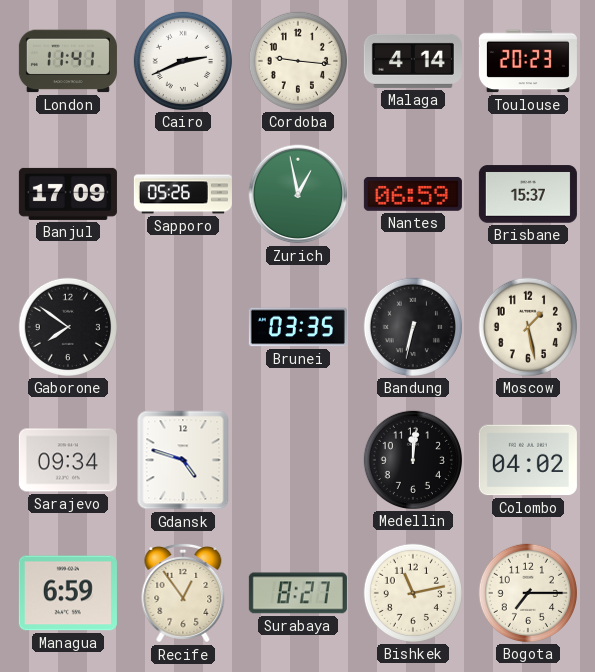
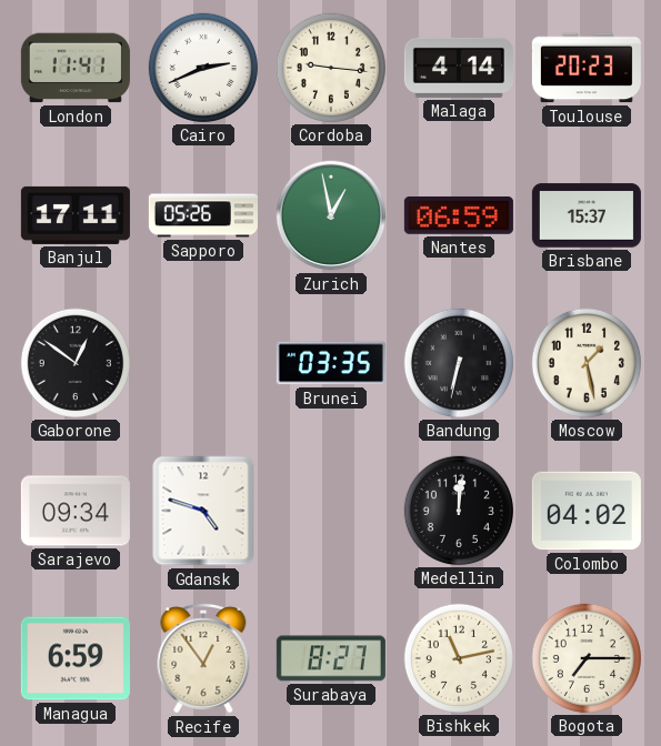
Banjul: 17:09 -> 17:11
Gaborone: 7:51 -> 12:51
